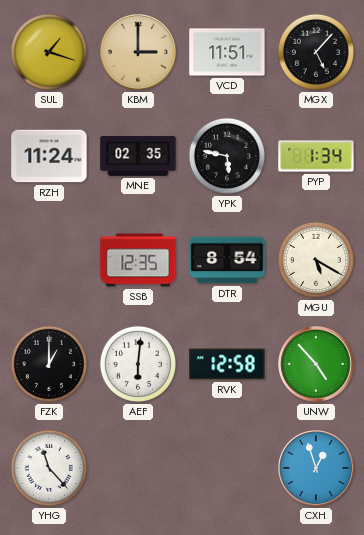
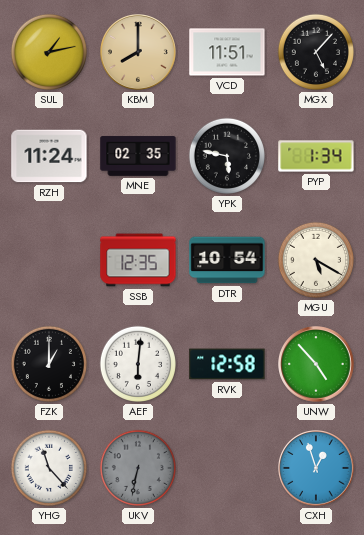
SUL: 1:18 -> 1:13
KBM: 3:00 -> 8:00
DTR: 8:54 -> 10:54
UKV: none -> 6:32
